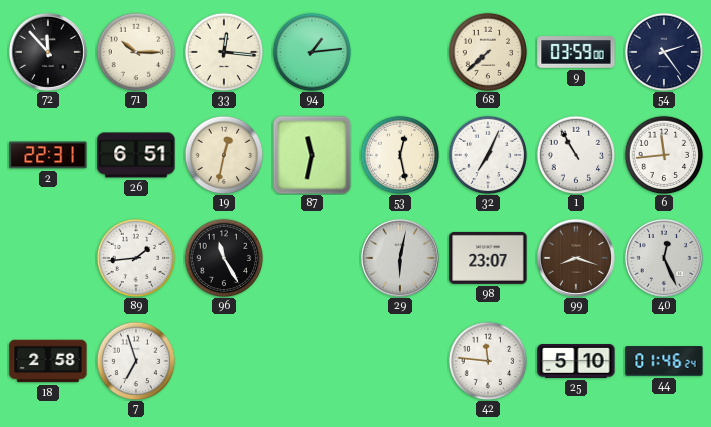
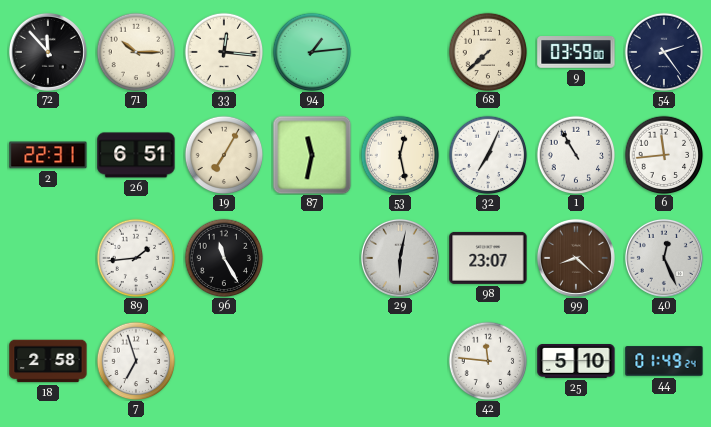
19: 12:32 -> 7:05
99: 8:18 -> 8:22
44: 01:46 -> 01:49
